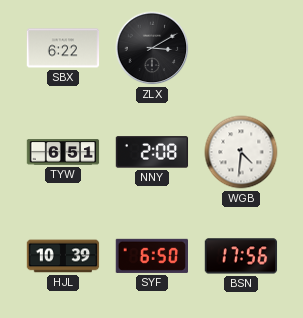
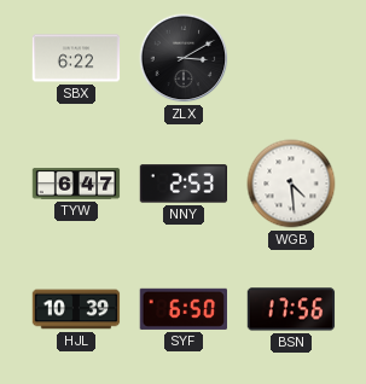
TYW: 6:51 -> 6:47
NNY: 2:08 -> 2:53
WGB: 4:31 -> 4:29
